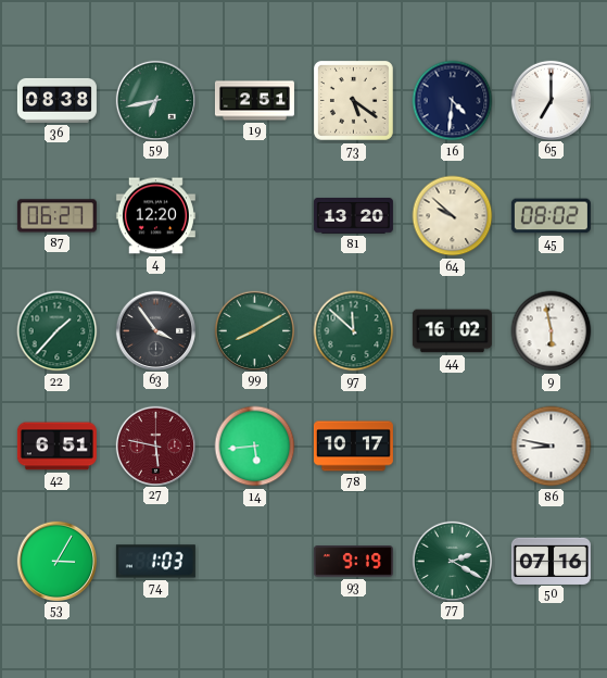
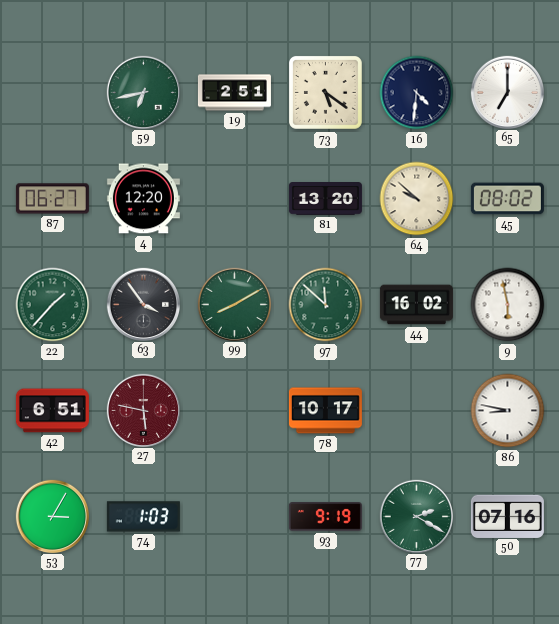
36: 08:38 -> none
14: 5:44 -> none
